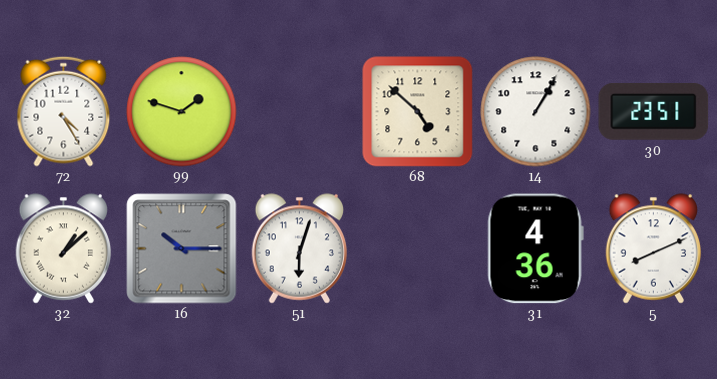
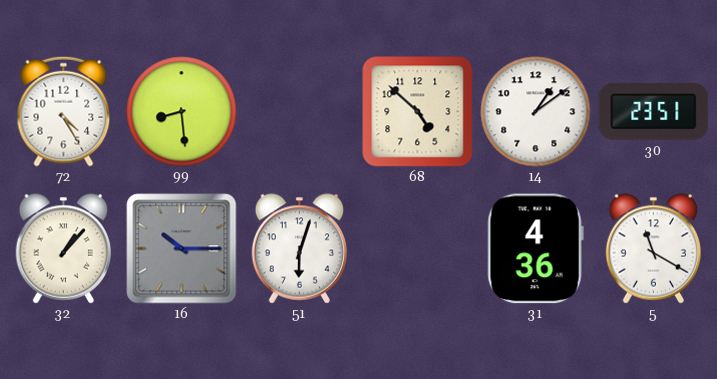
99: 1:48 -> 8:29
14: 1:05 -> 1:09
32: 1:08 -> 1:07
5: 8:11 -> 11:20
